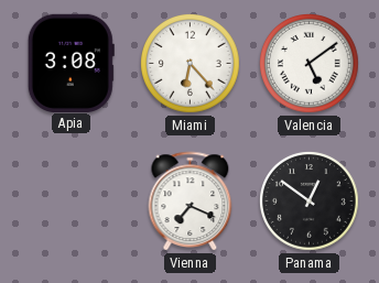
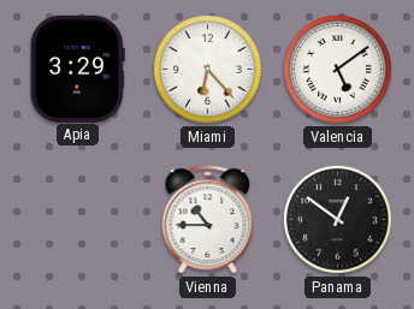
Apia: 3:08 -> 3:29
Vienna: 7:19 -> 10:45
